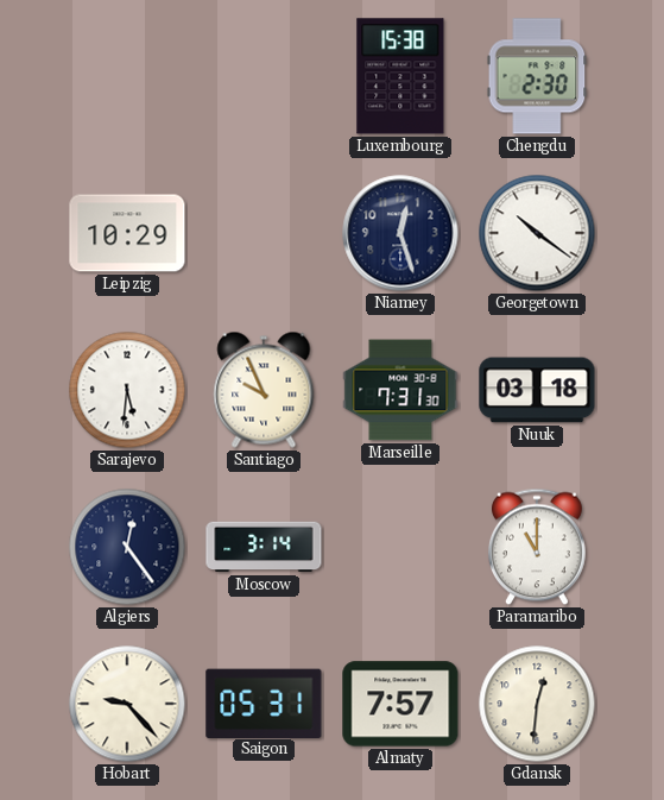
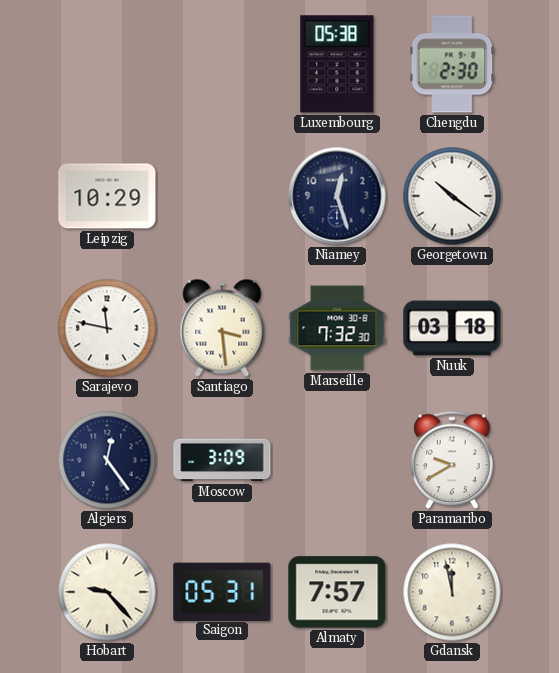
Luxembourg: 15:38 -> 05:38
Sarajevo: 5:31 -> 11:47
Santiago: 9:56 -> 3:29
Marseille: 7:31 -> 7:32
Moscow: 3:14 -> 3:09
Paramaribo: 11:00 -> 9:40
Gdansk: 12:31 -> 11:58
